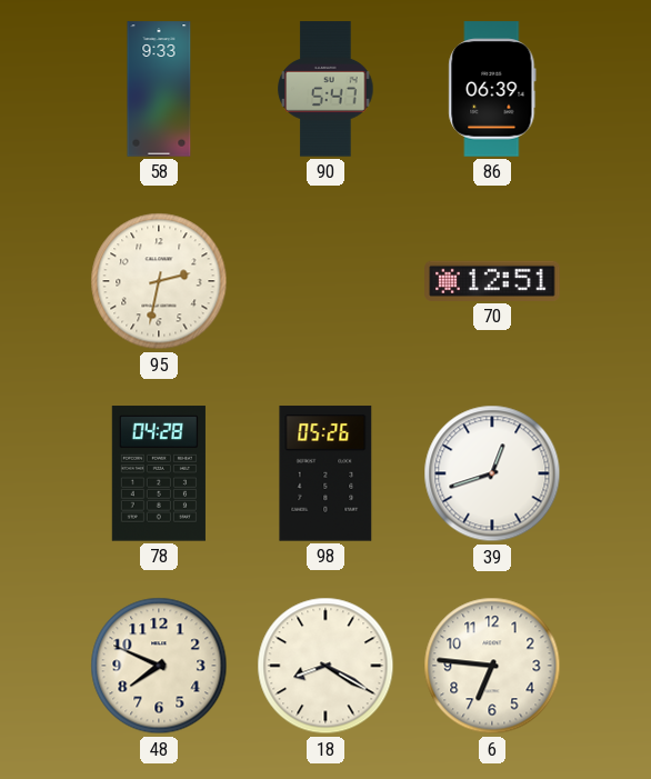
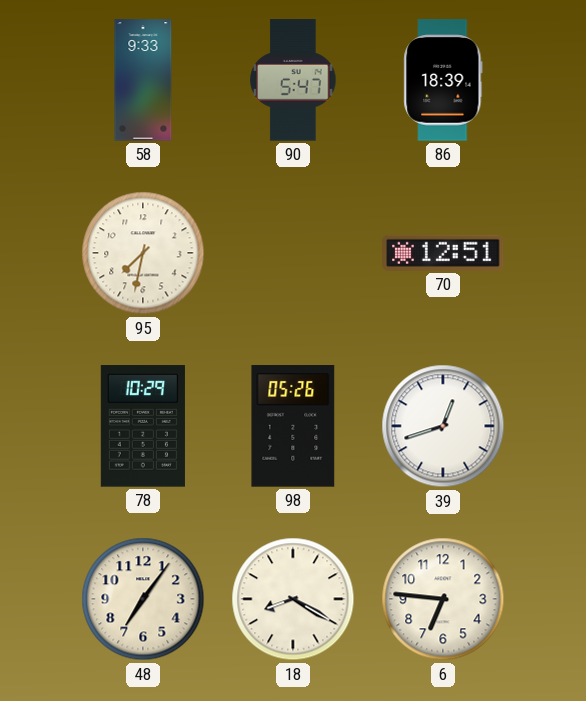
86: 06:39 -> 18:39
95: 2:32 -> 7:32
78: 04:28 -> 10:29
48: 7:49 -> 7:06
